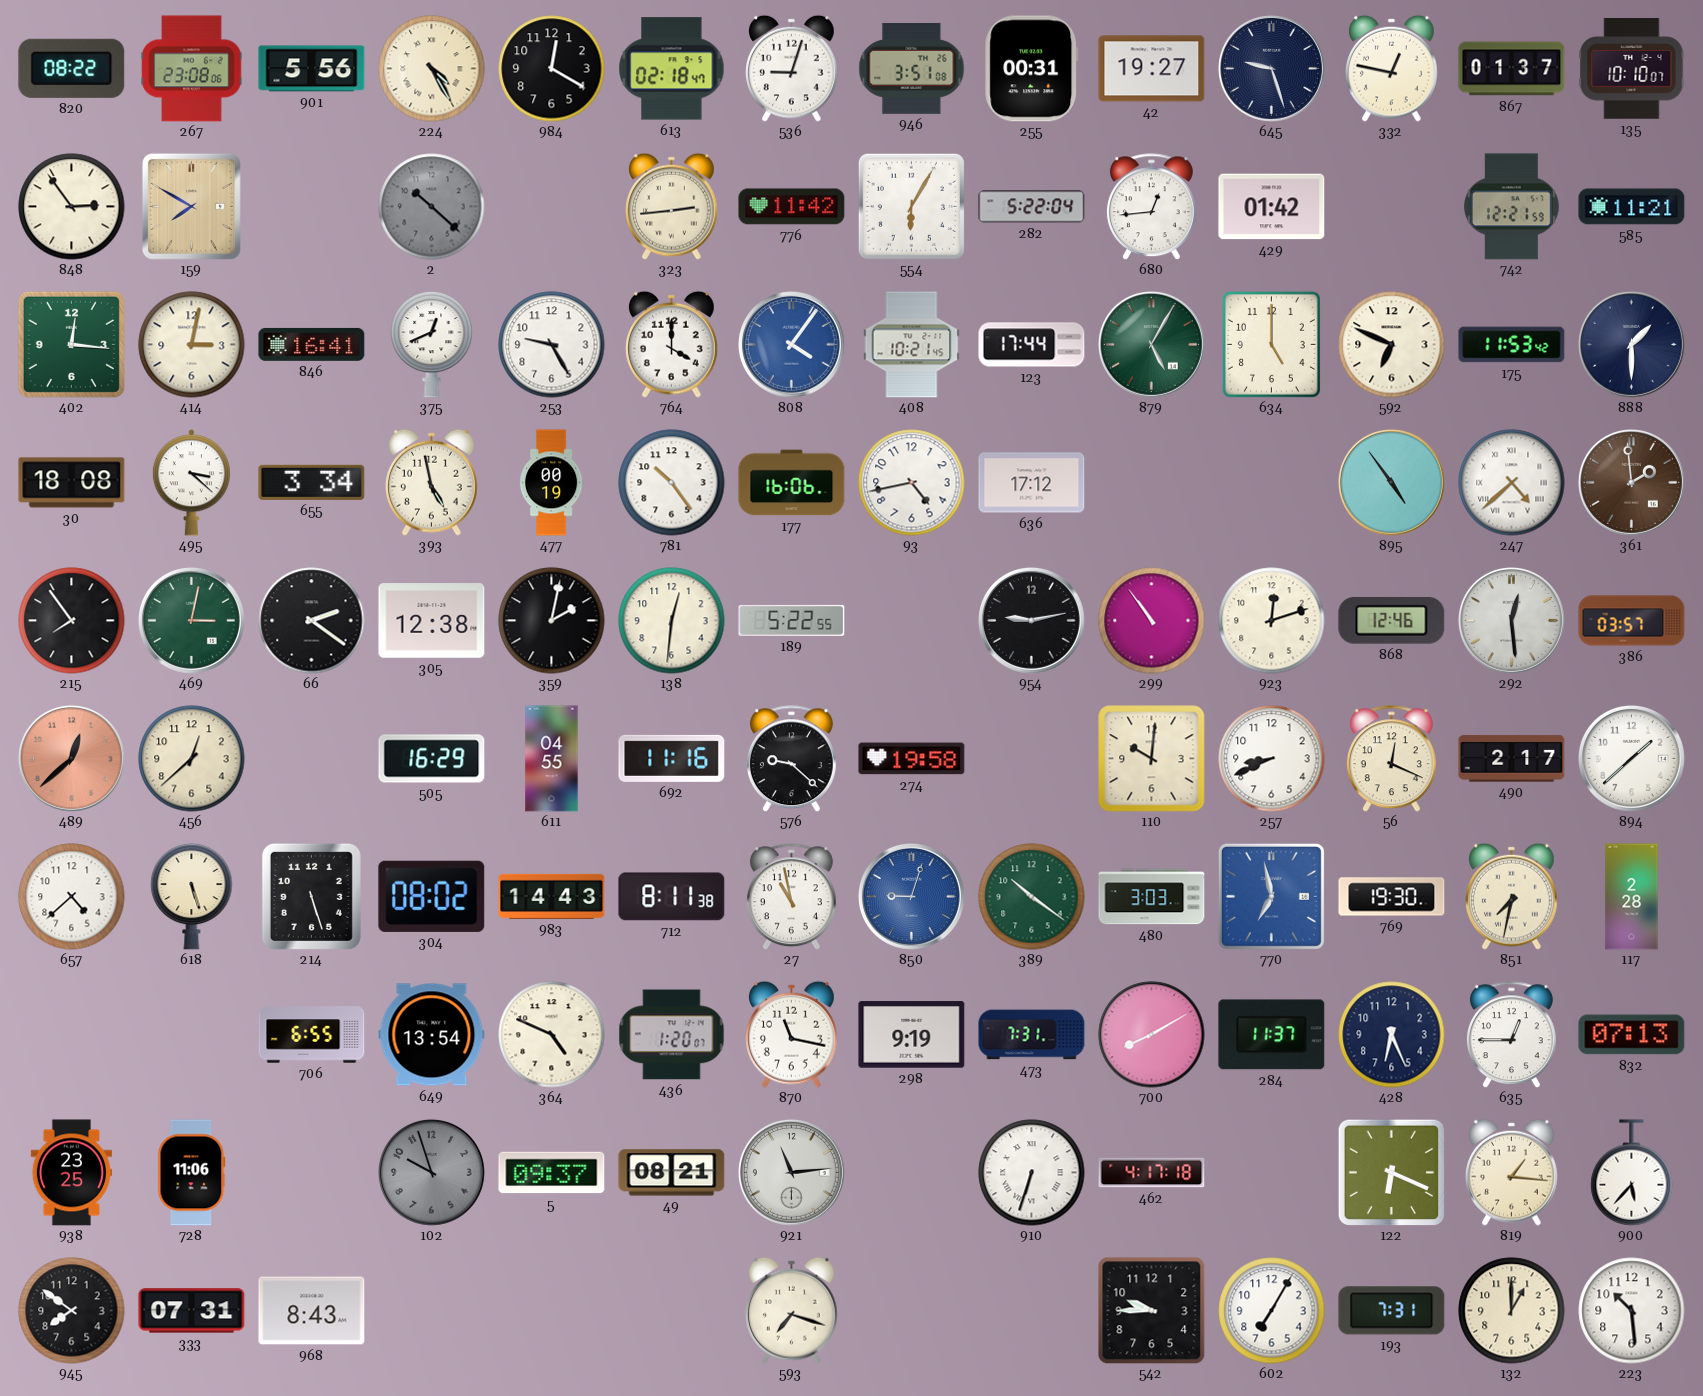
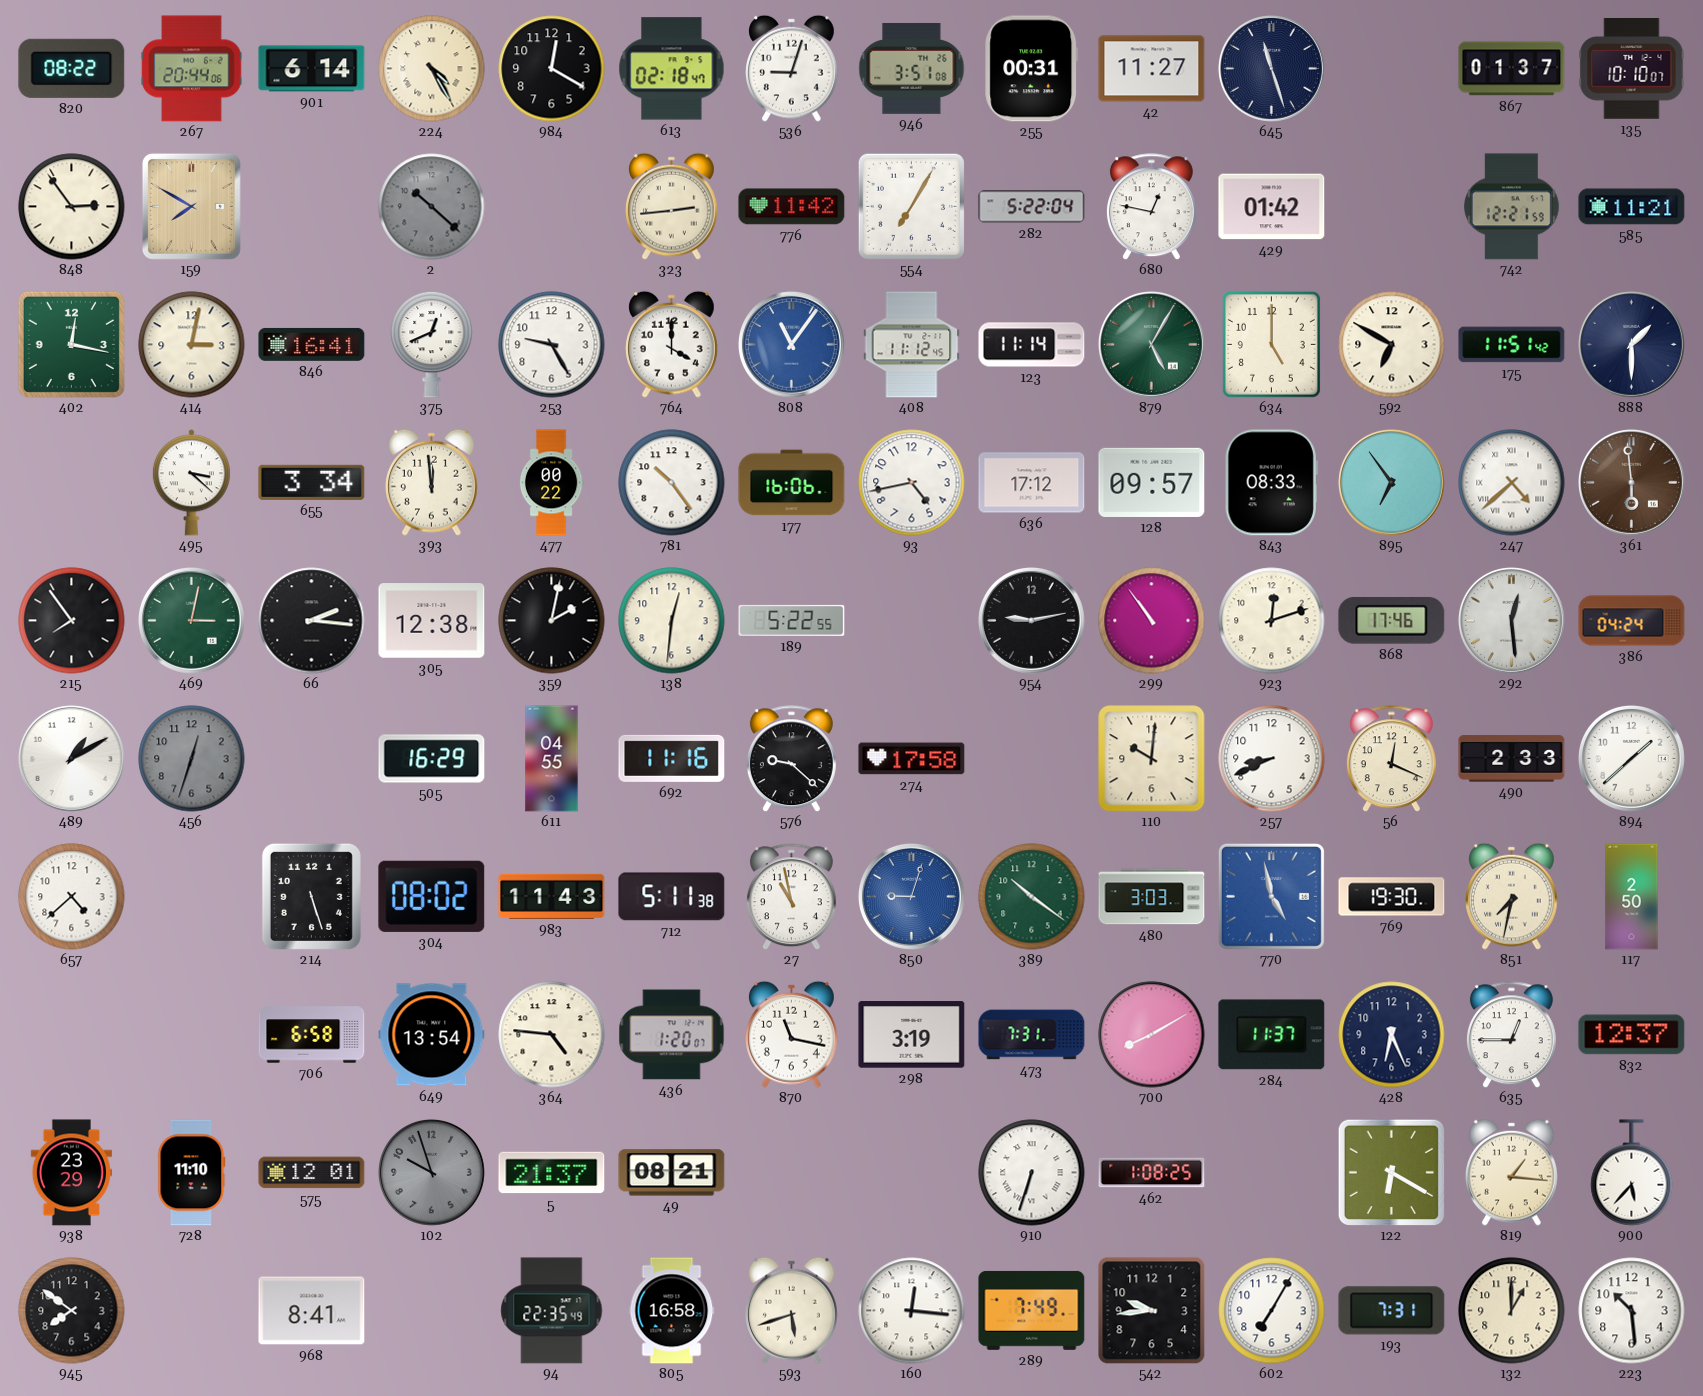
267: 23:08 -> 20:44
901: 5:56 -> 6:14
42: 19:27 -> 11:27
645: 9:27 -> 11:27
332: 12:47 -> none
554: 6:05 -> 7:05
680: 12:44 -> 12:47
402: 12:16 -> 12:17
808: 4:06 -> 11:06
408: 10:21 -> 11:12
123: 17:44 -> 11:14
592: 6:49 -> 6:50
175: 11:53 -> 11:51
30: 18:08 -> none
393: 4:58 -> 11:59
477: 00:19 -> 00:22
128: none -> 09:57
843: none -> 08:33
895: 4:54 -> 6:54
361: 1:59 -> 5:59
66: 2:21 -> 2:16
868: 12:46 -> 17:46
386: 03:57 -> 04:24
489: 12:38 -> 1:10
489 dial: salmon -> white
456: 12:38 -> 12:33
456 dial: cream -> grey
274: 19:58 -> 17:58
490: 2:17 -> 2:33
618: 5:27 -> none
983: 14:43 -> 11:43
712: 8:11 -> 5:11
770: 6:58 -> 4:58
117: 2:28 -> 2:50
706: 6:55 -> 6:58
364: 4:49 -> 4:46
298: 9:19 -> 3:19
832: 07:13 -> 12:37
938: 23:25 -> 23:29
728: 11:06 -> 11:10
575: none -> 12:01
5: 09:37 -> 21:37
921: 11:14 -> none
462: 4:17 -> 1:08
122: 6:19 -> 6:20
333: 07:31 -> none
968: 8:43 -> 8:41
94: none -> 22:35
805: none -> 16:58
593: 7:18 -> 5:42
160: none -> 12:16
289: none -> 7:49
542: 9:45 -> 9:44
